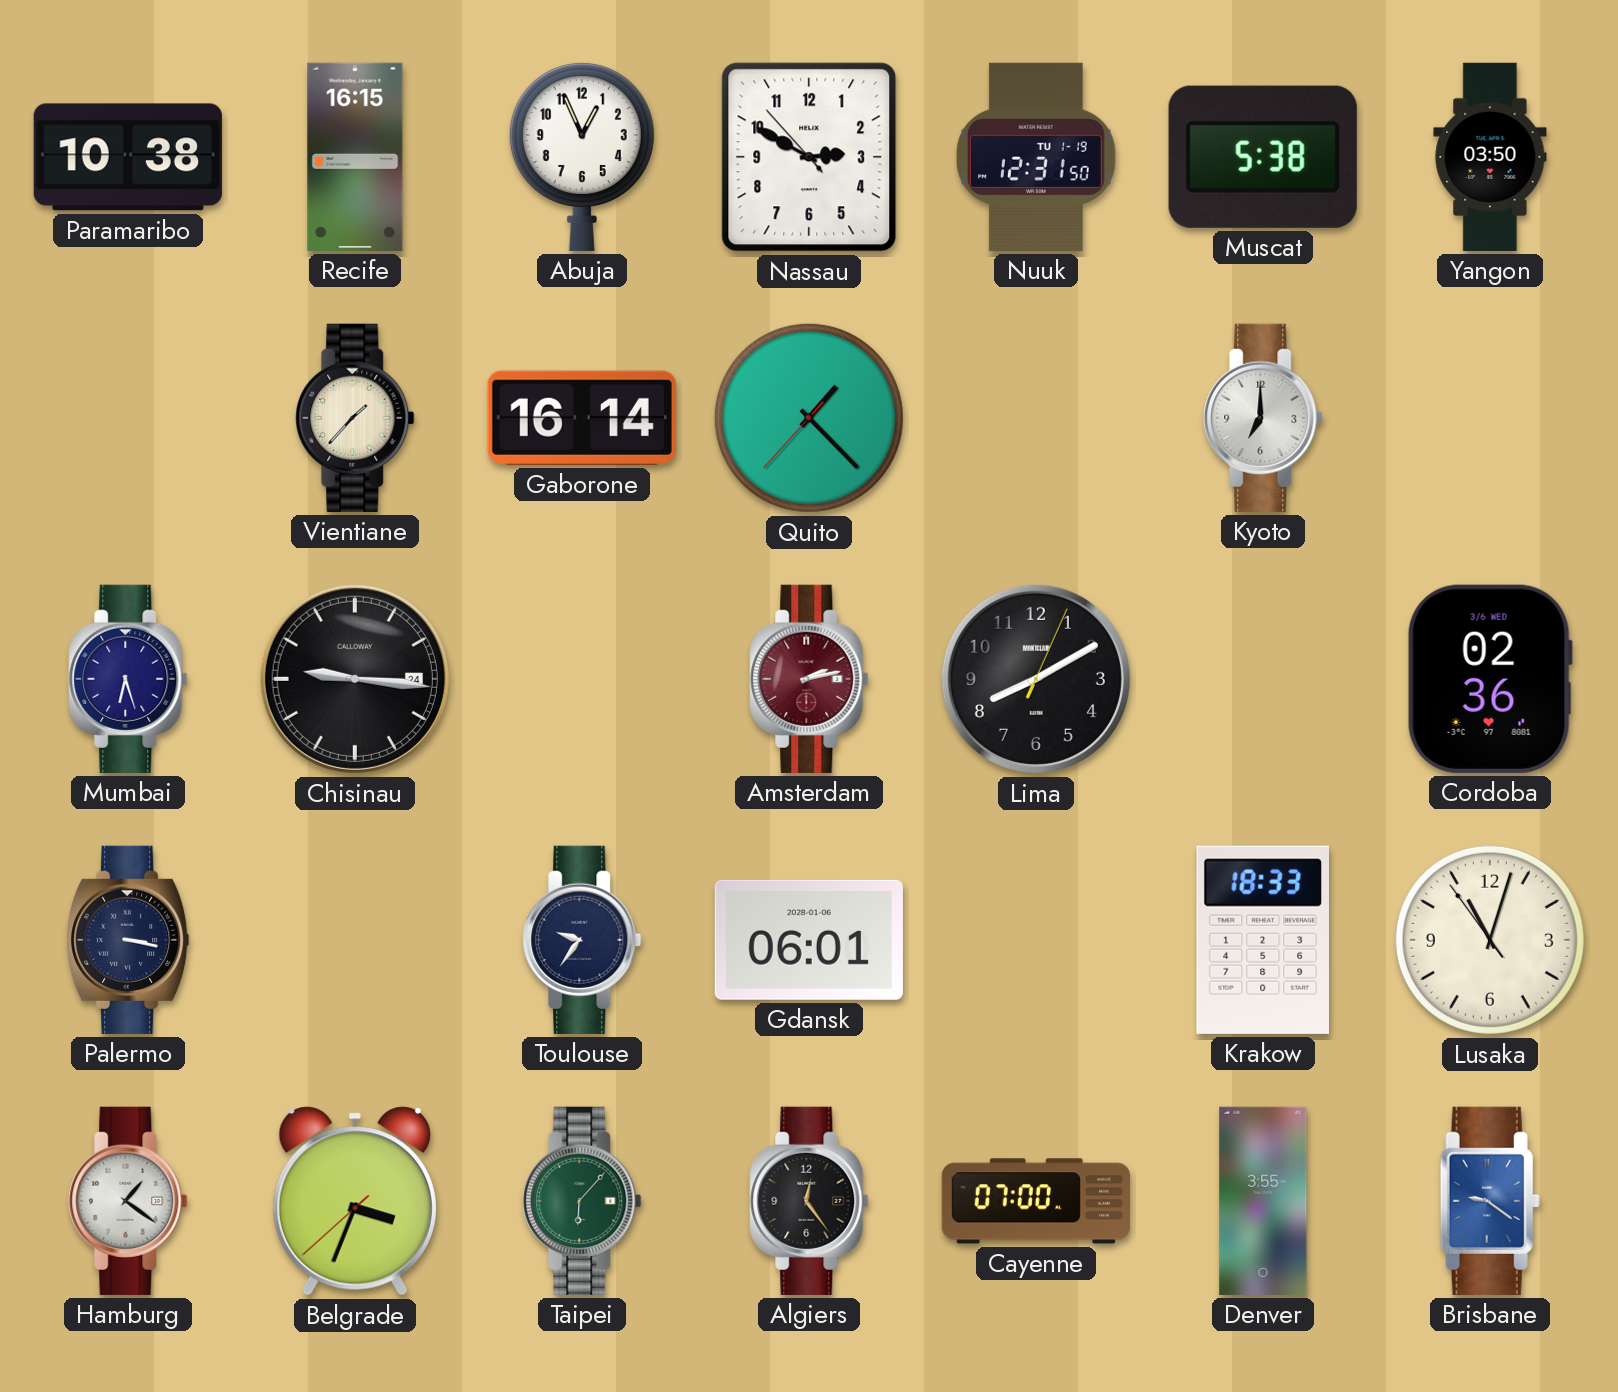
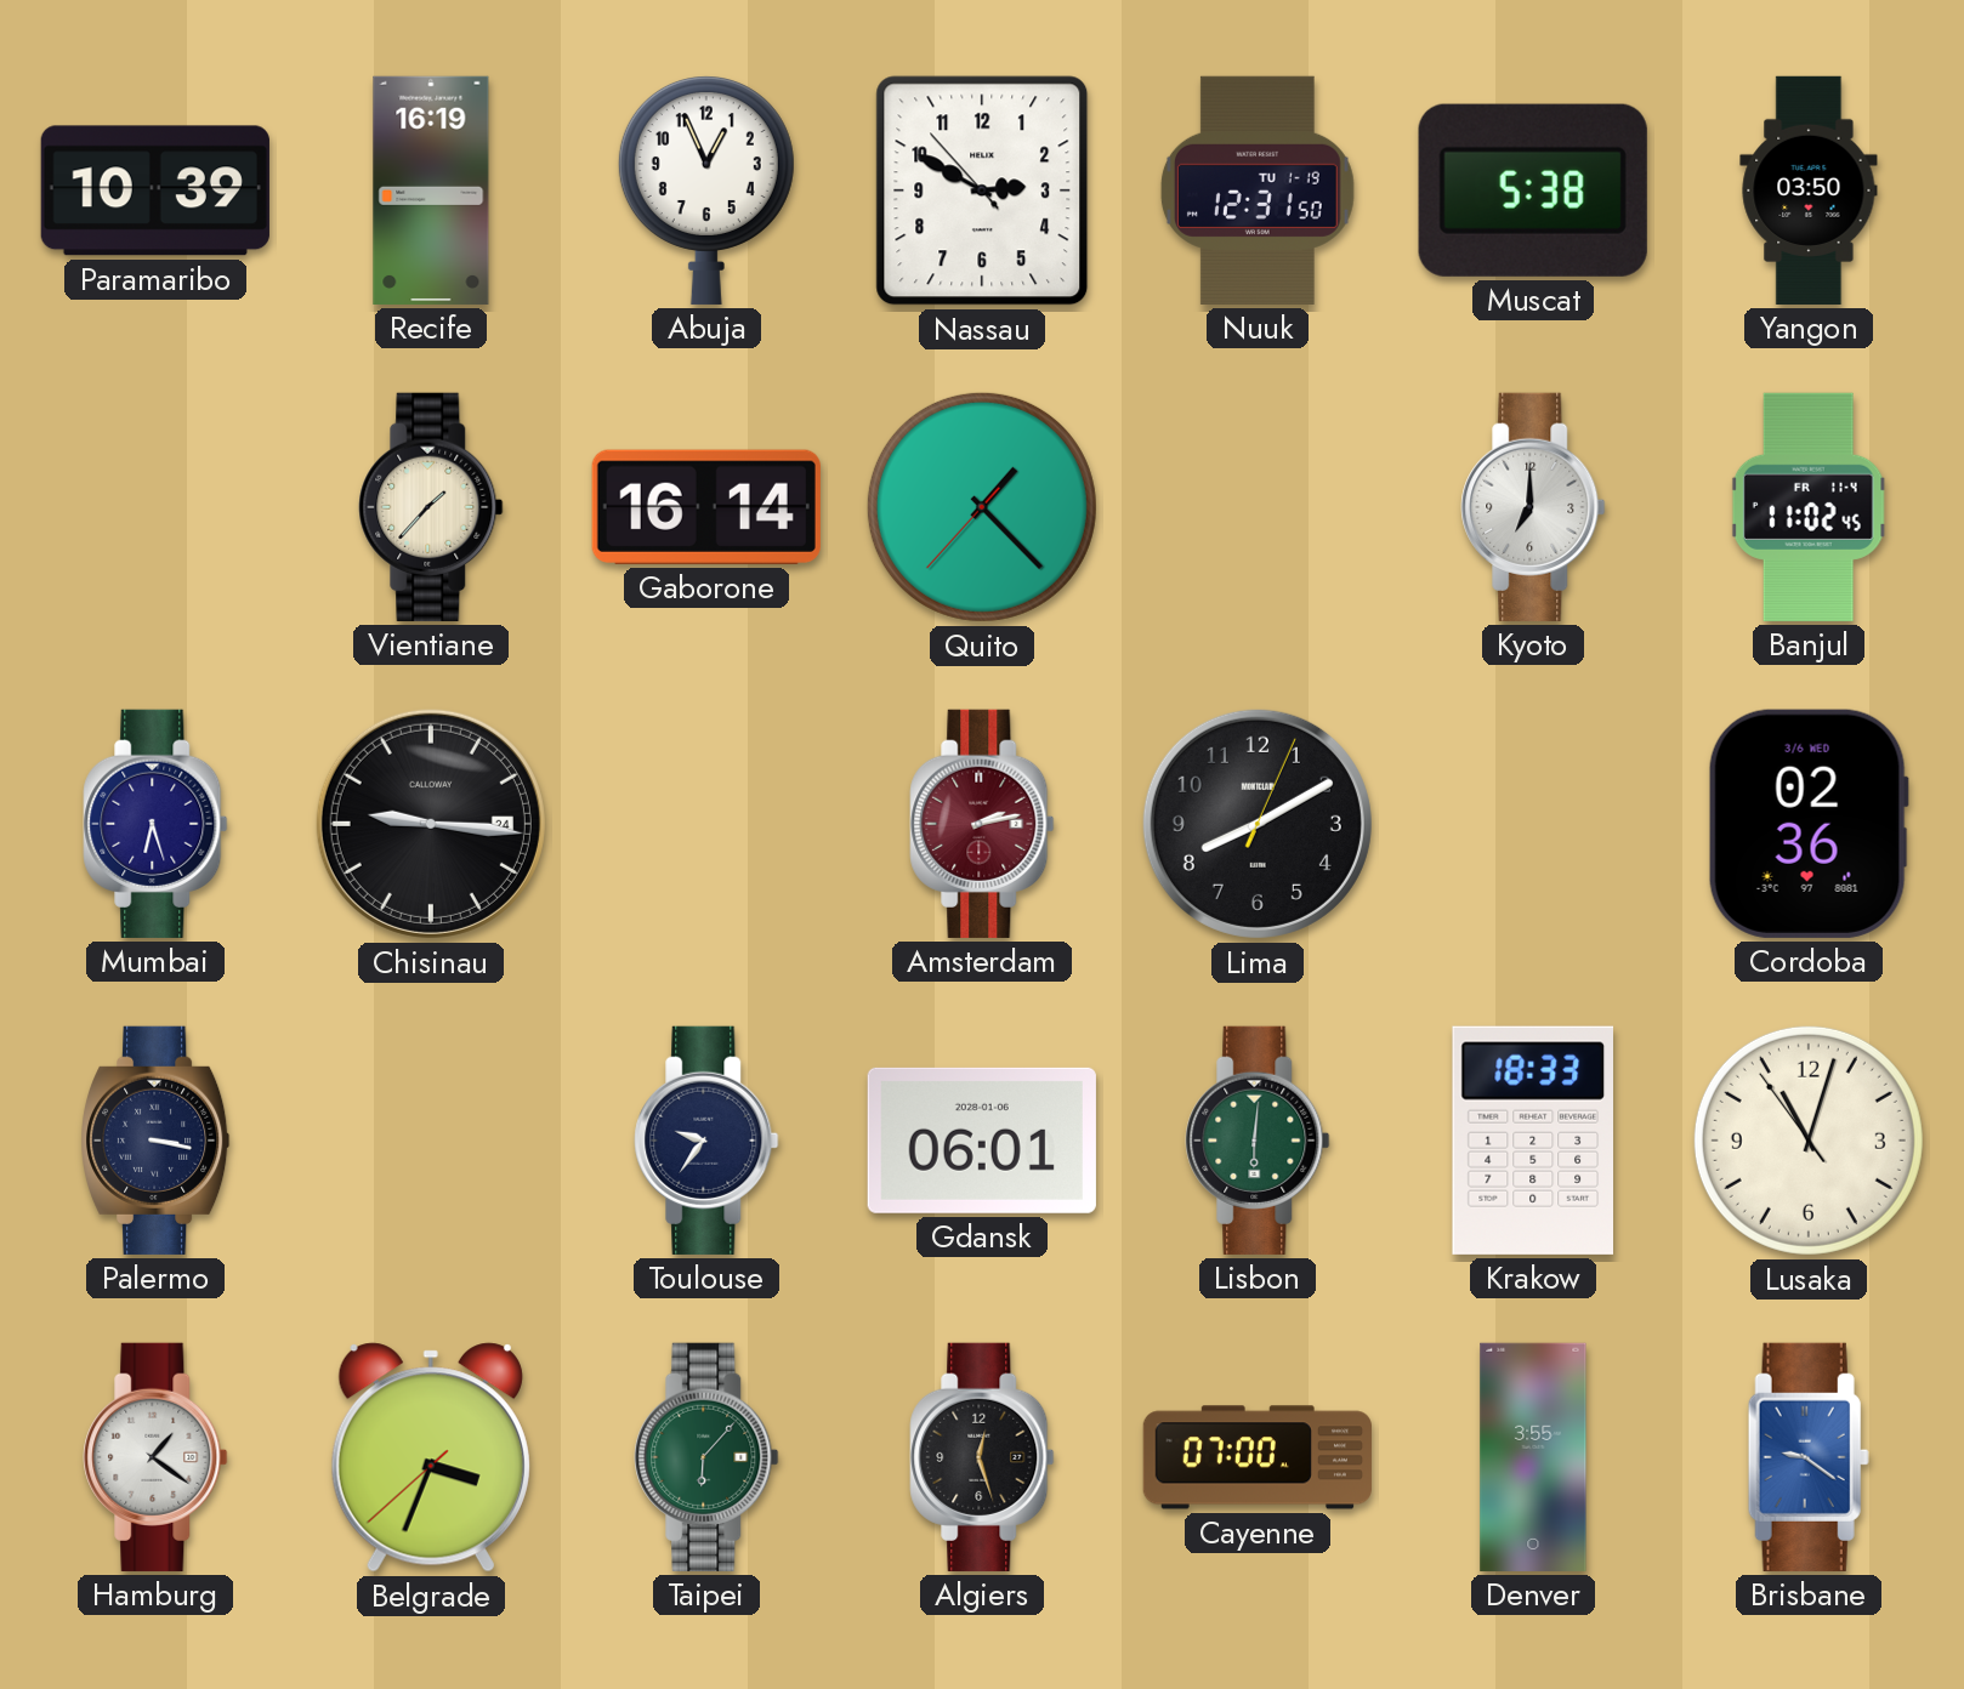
Paramaribo: 10:38 -> 10:39
Recife: 16:15 -> 16:19
Banjul: none -> 11:02
Lisbon: none -> 6:01
Algiers: 12:24 -> 12:27
